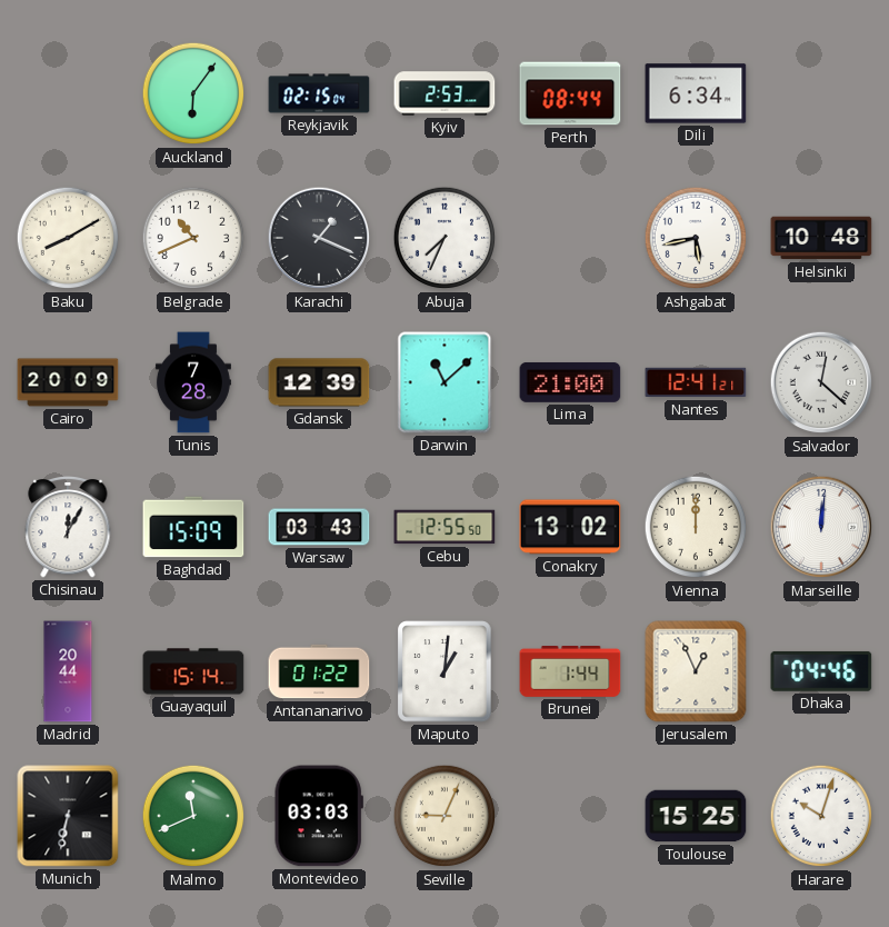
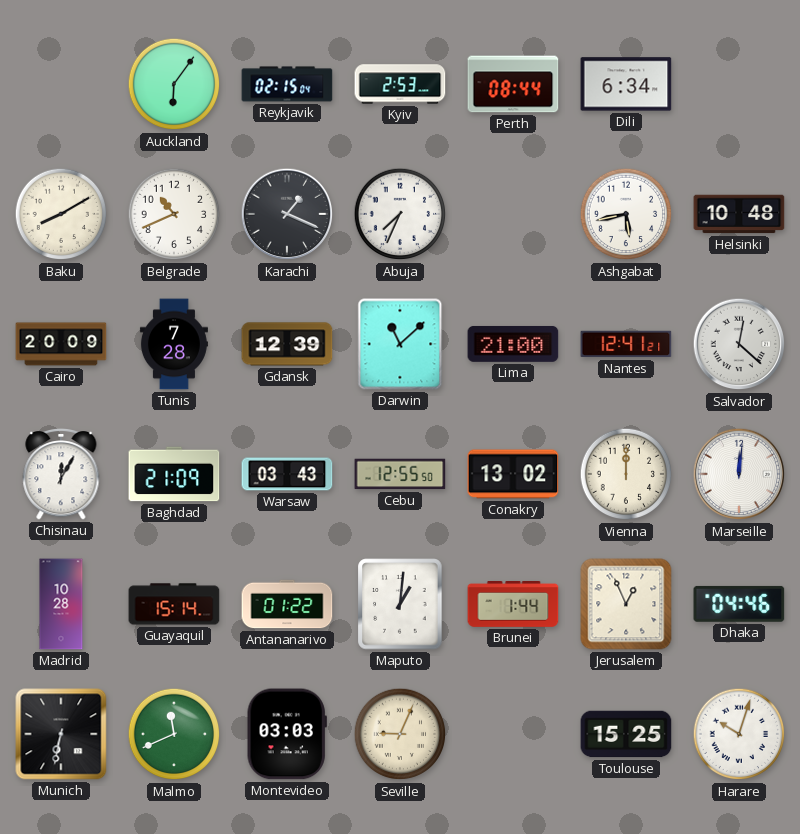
Baghdad: 15:09 -> 21:09
Madrid: 20:44 -> 10:28
